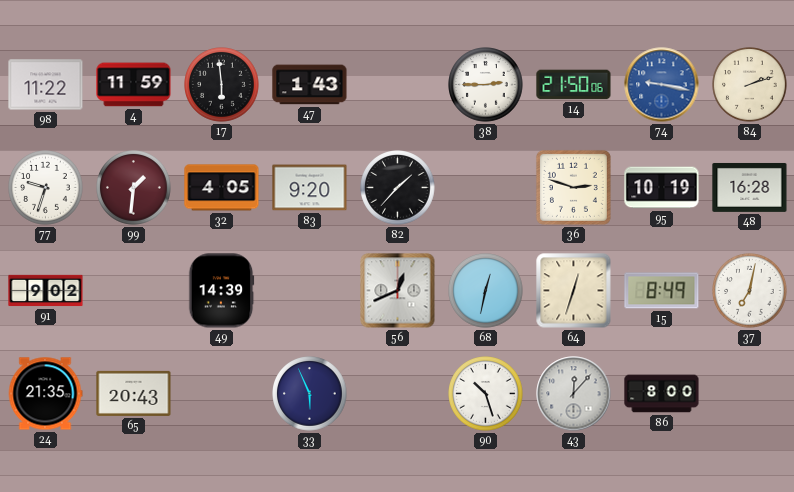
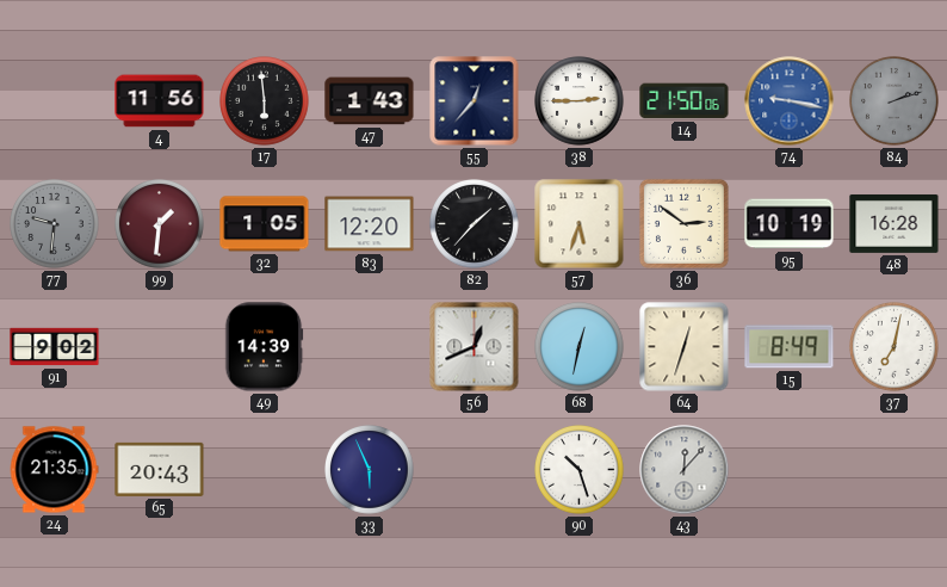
98: 11:22 -> none
4: 11:59 -> 11:56
55: none -> 12:37
84 dial: cream -> grey
77: 9:33 -> 9:31
77 dial: white -> grey
32: 4:05 -> 1:05
83: 9:20 -> 12:20
57: none -> 5:33
36: 2:48 -> 2:51
86: 8:00 -> none
